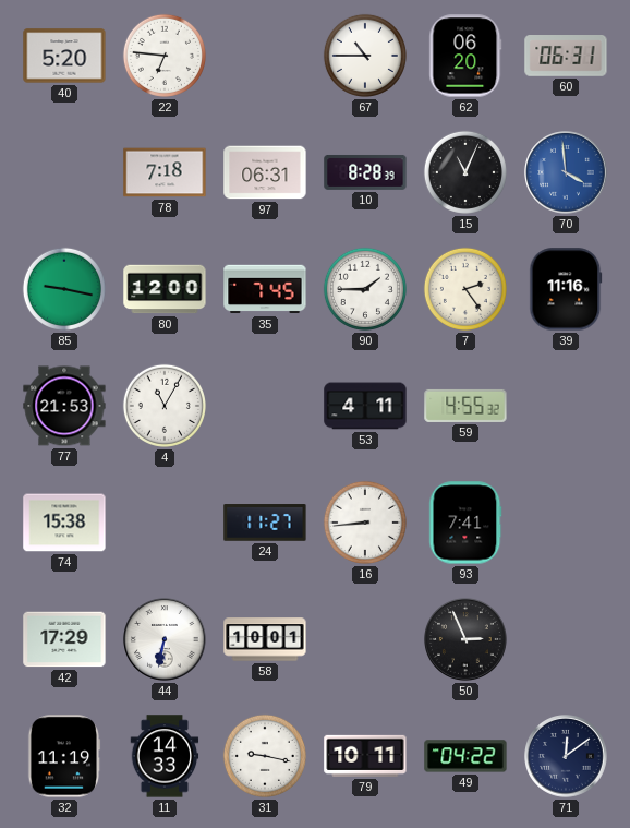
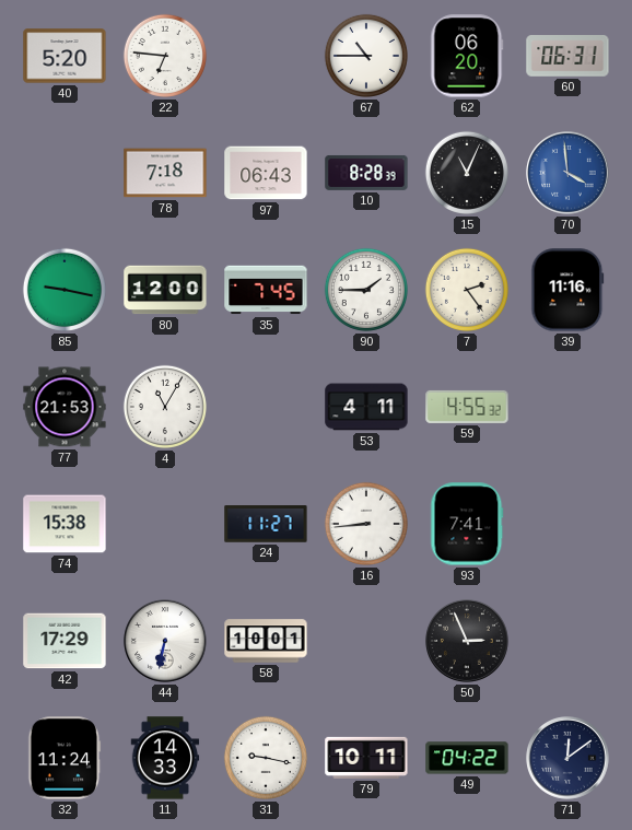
97: 06:31 -> 06:43
32: 11:19 -> 11:24
